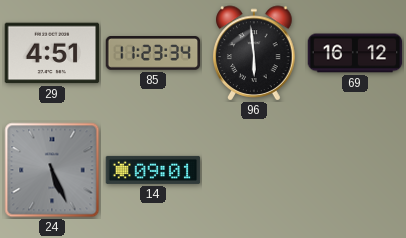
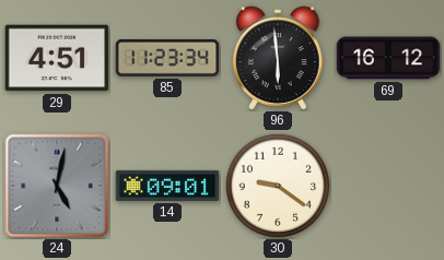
24: 5:26 -> 5:02
30: none -> 9:21
